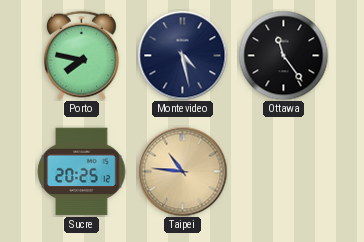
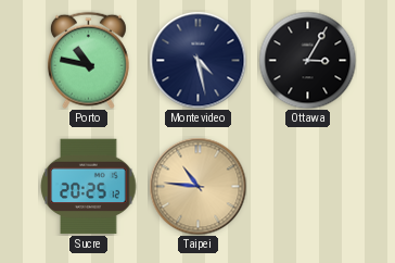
Porto: 7:47 -> 10:47
Ottawa: 11:24 -> 3:05
